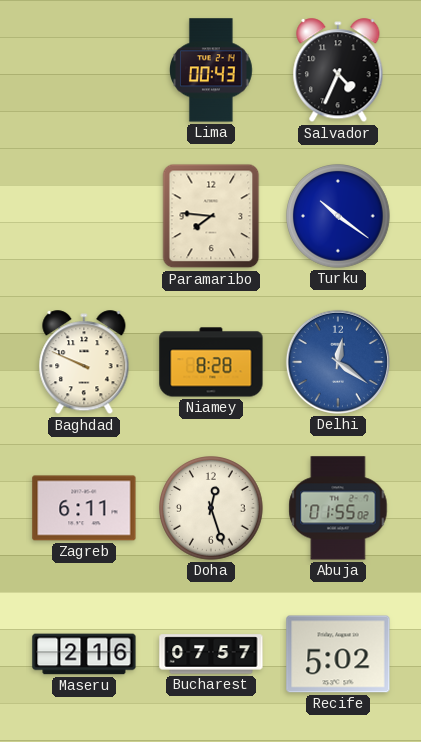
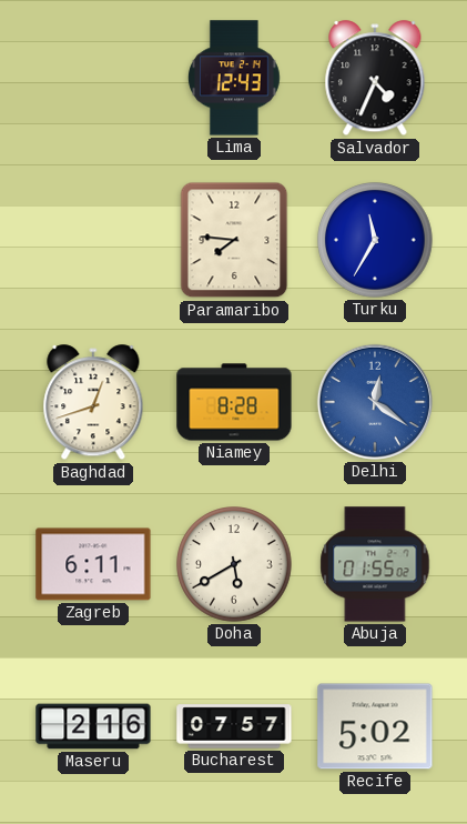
Lima: 00:43 -> 12:43
Turku: 10:21 -> 11:35
Baghdad: 9:49 -> 12:42
Doha: 12:27 -> 5:40
